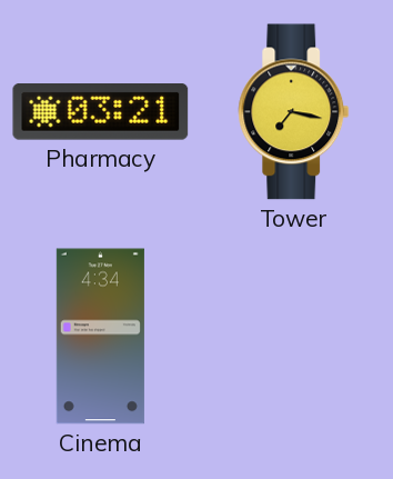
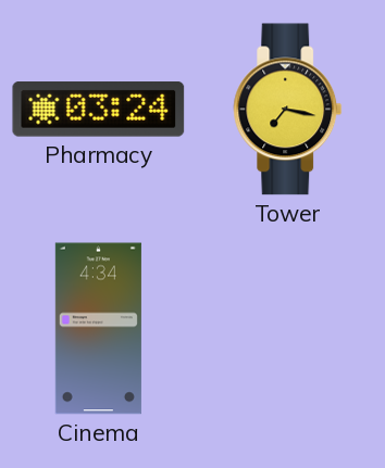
Pharmacy: 03:21 -> 03:24
